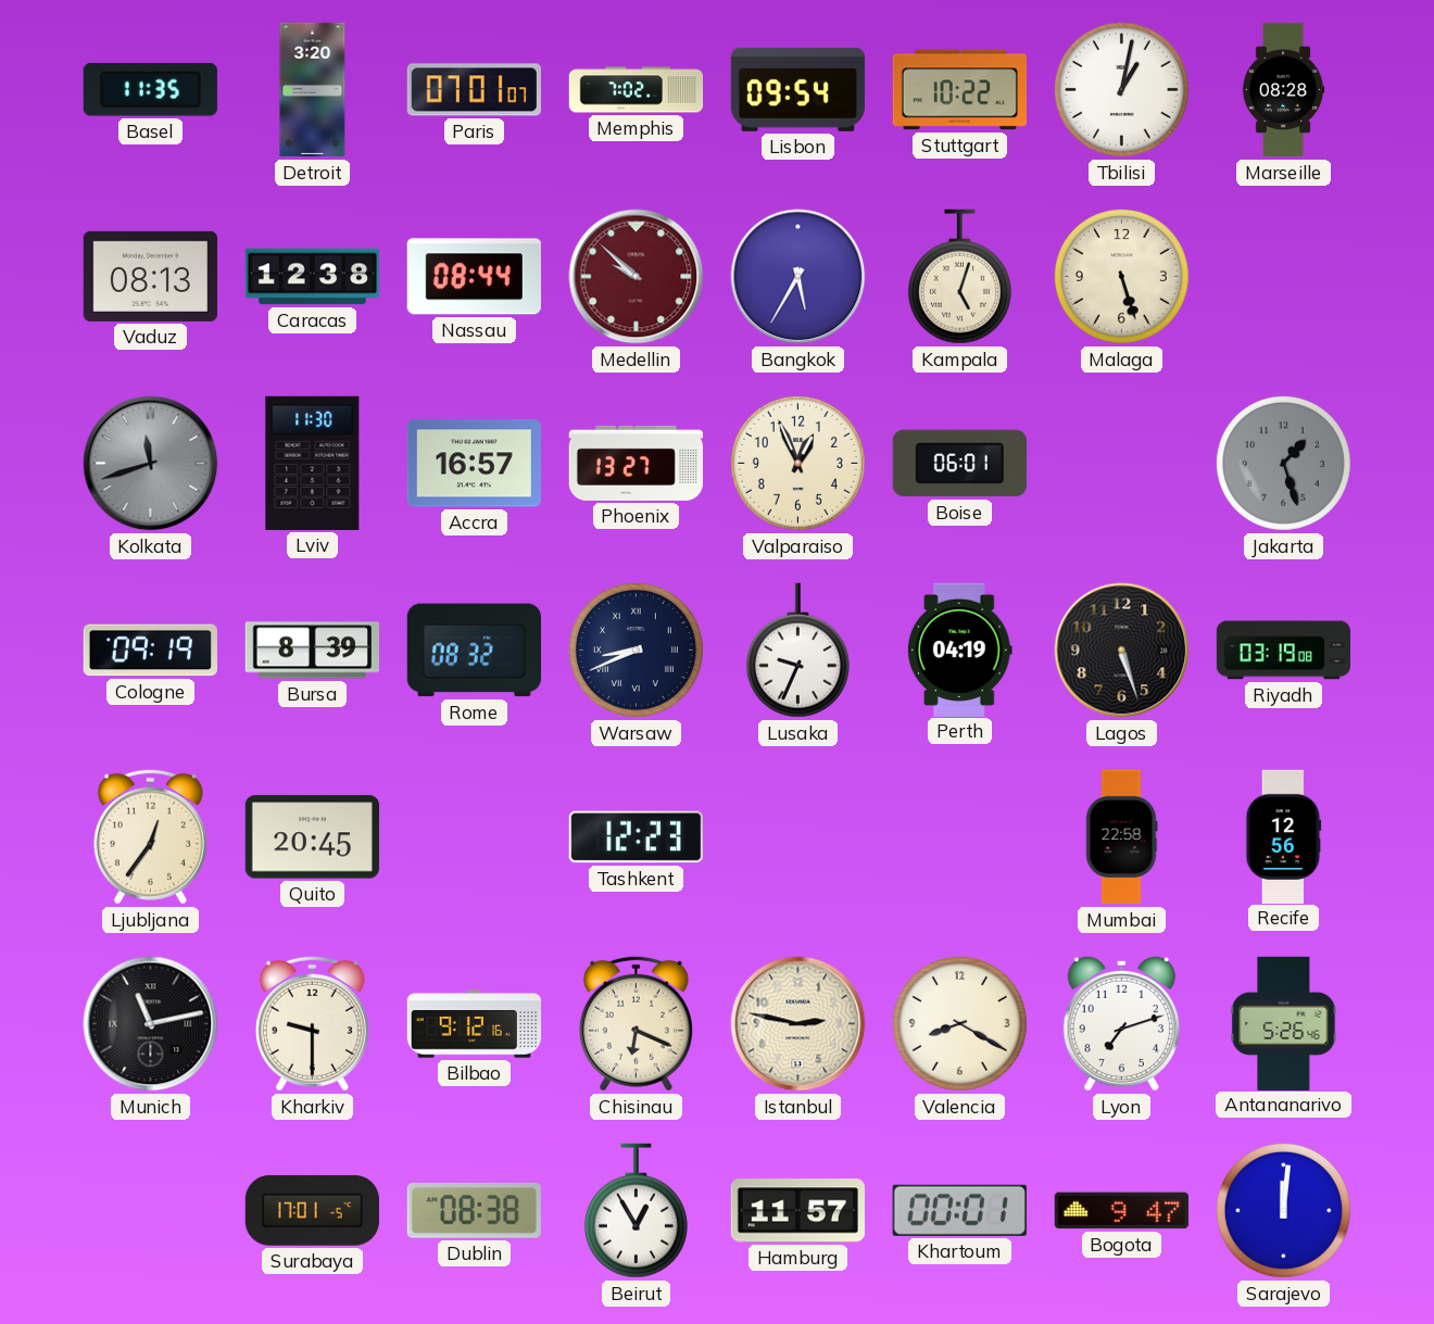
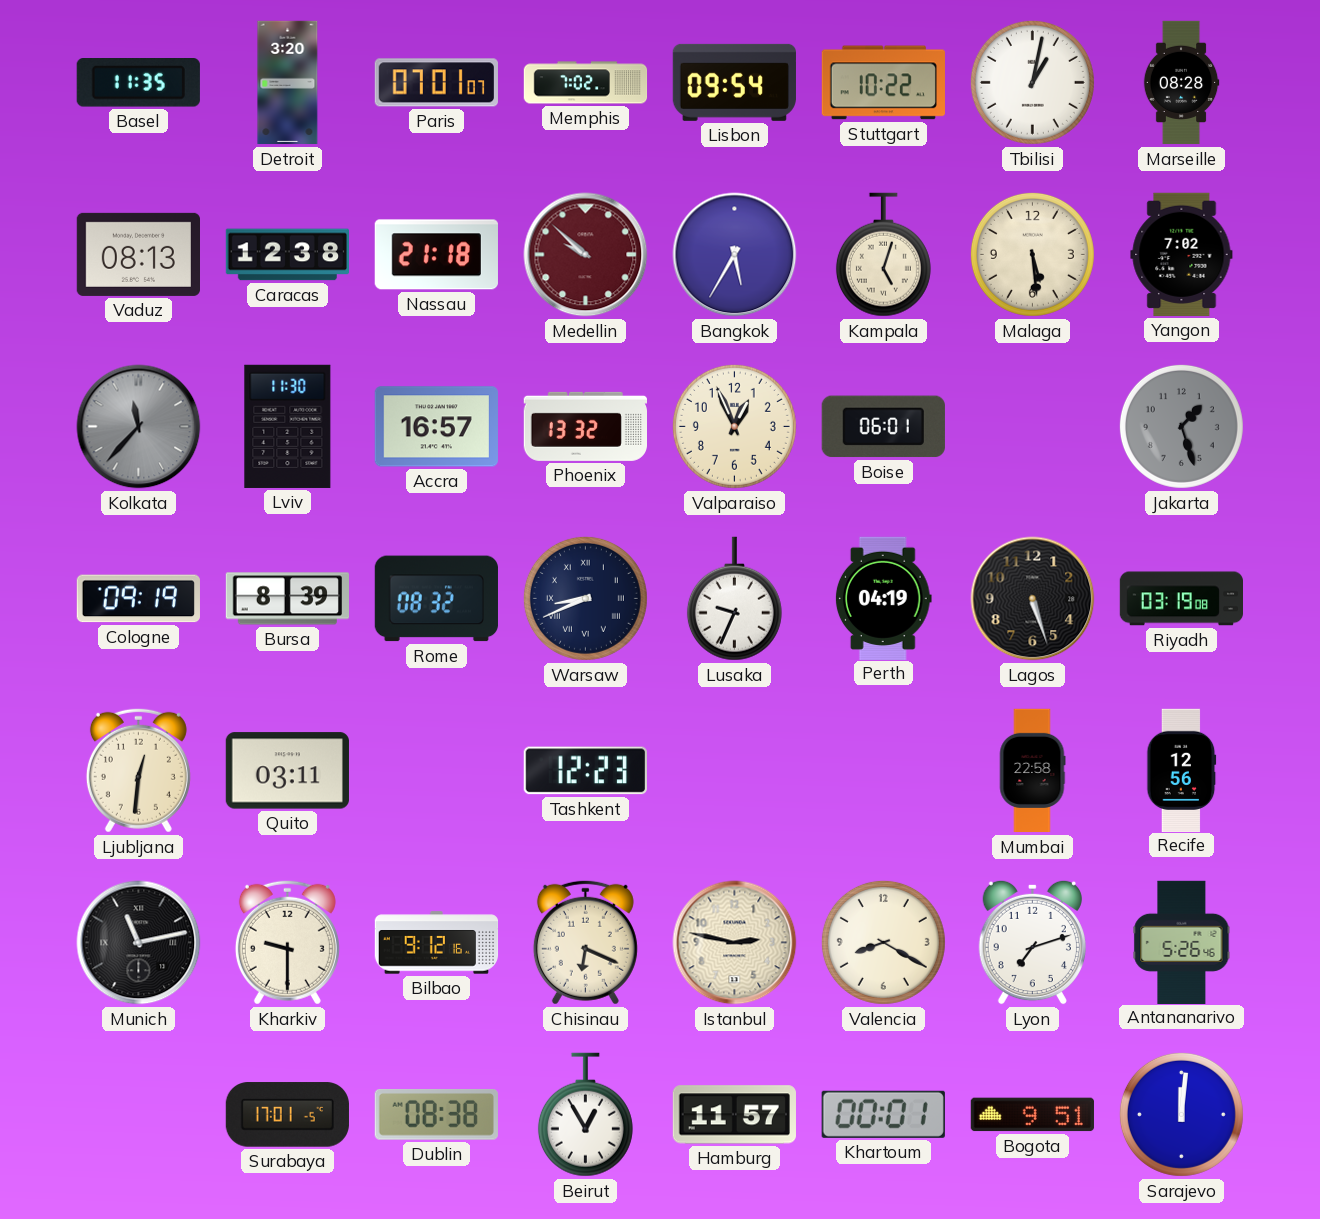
Nassau: 08:44 -> 21:18
Malaga: 5:27 -> 5:29
Yangon: none -> 7:02
Kolkata: 11:42 -> 11:37
Phoenix: 13:27 -> 13:32
Ljubljana: 12:36 -> 12:31
Quito: 20:45 -> 03:11
Bogota: 9:47 -> 9:51
